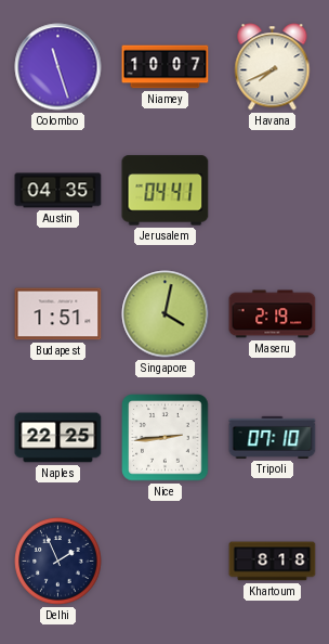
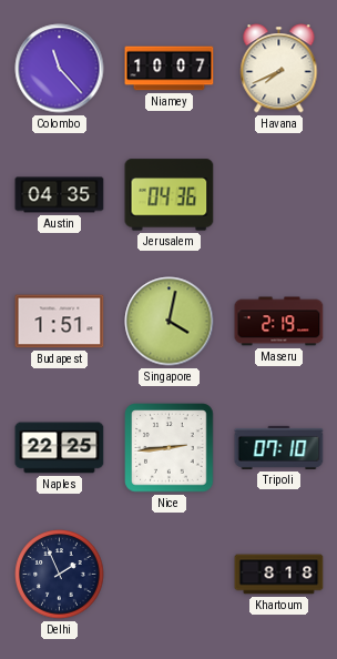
Colombo: 11:27 -> 11:23
Jerusalem: 04:41 -> 04:36
